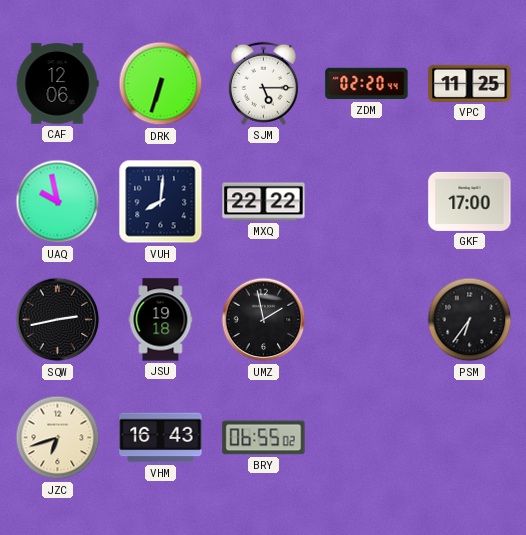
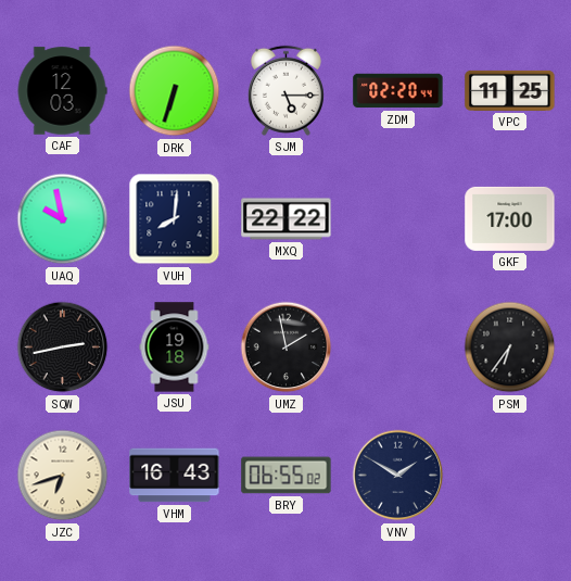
CAF: 12:06 -> 12:03
VNV: none -> 1:50
